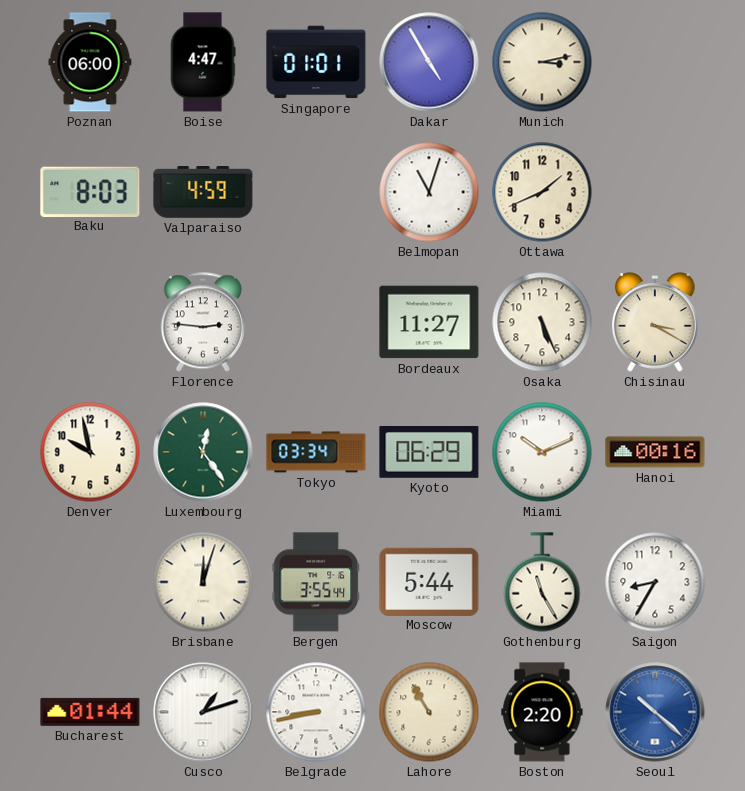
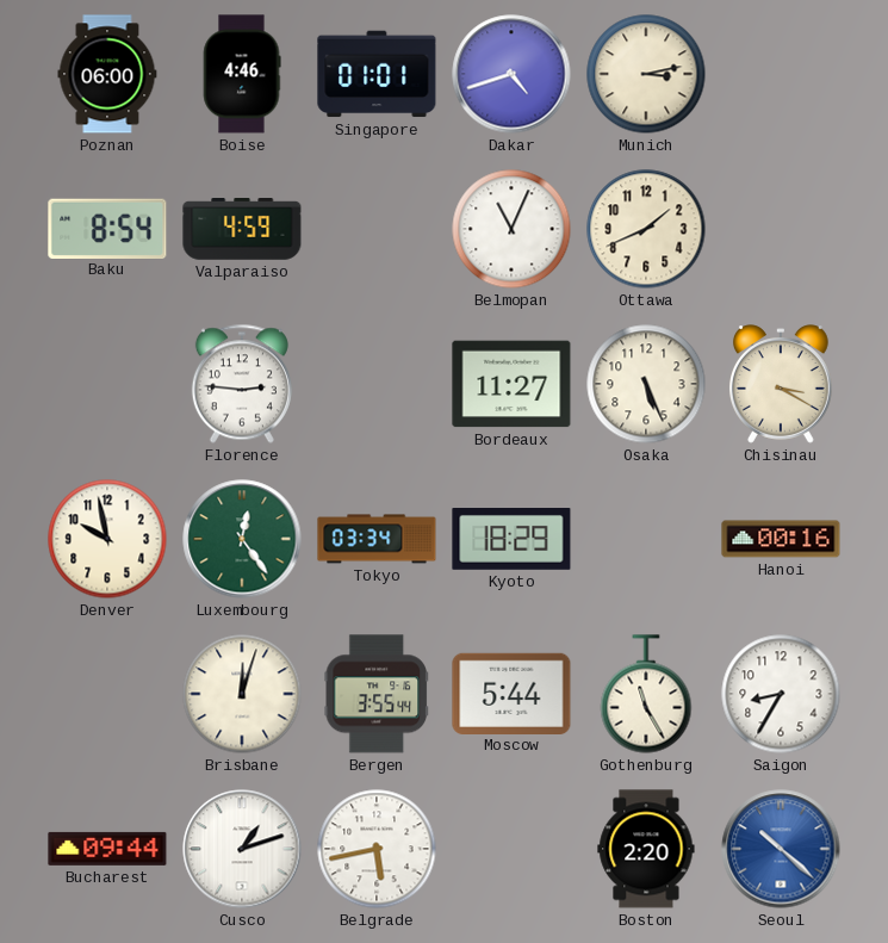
Boise: 4:47 -> 4:46
Dakar: 4:55 -> 4:42
Baku: 8:03 -> 8:54
Belmopan: 11:03 -> 11:04
Kyoto: 06:29 -> 18:29
Miami: 10:11 -> none
Bucharest: 01:44 -> 09:44
Belgrade: 8:43 -> 5:43
Lahore: 10:55 -> none
